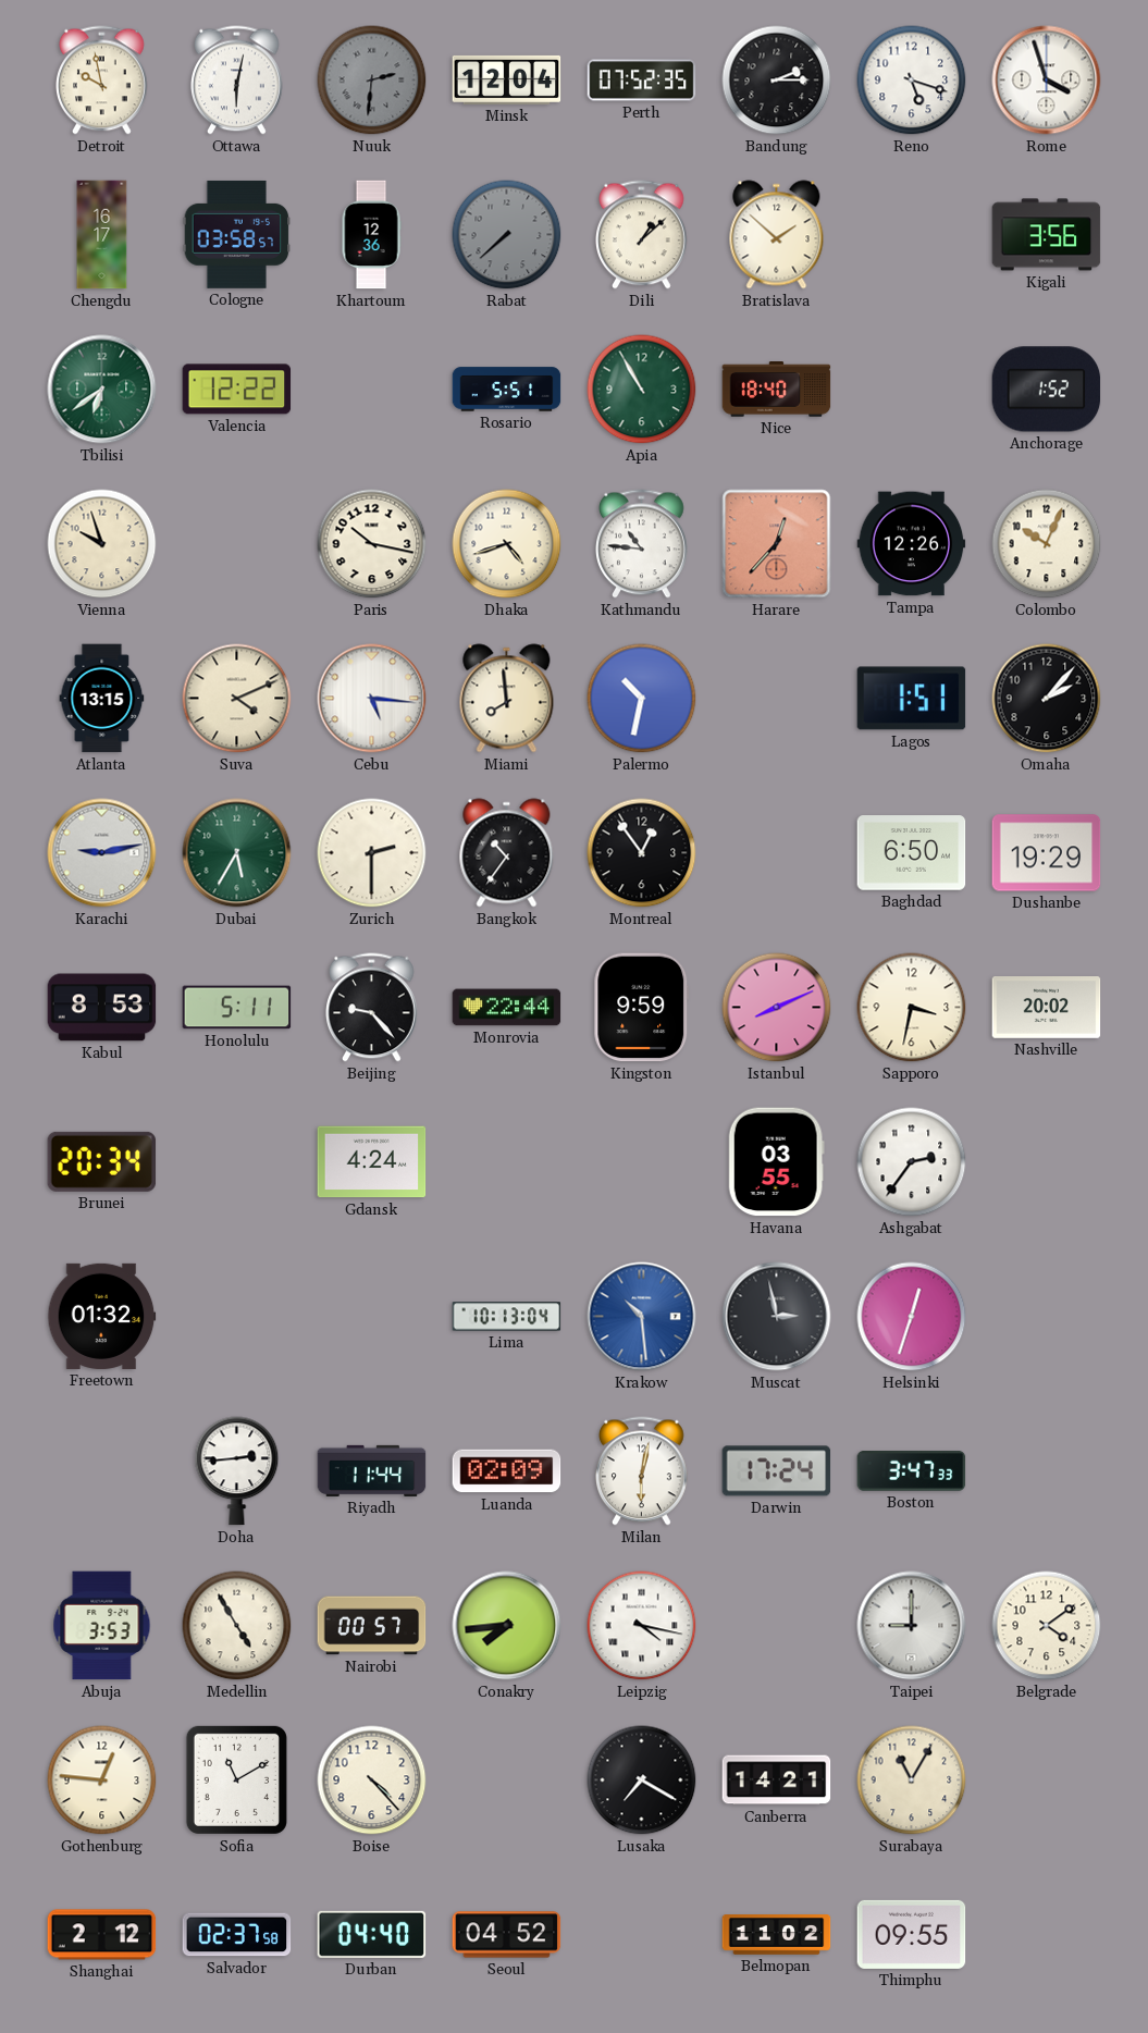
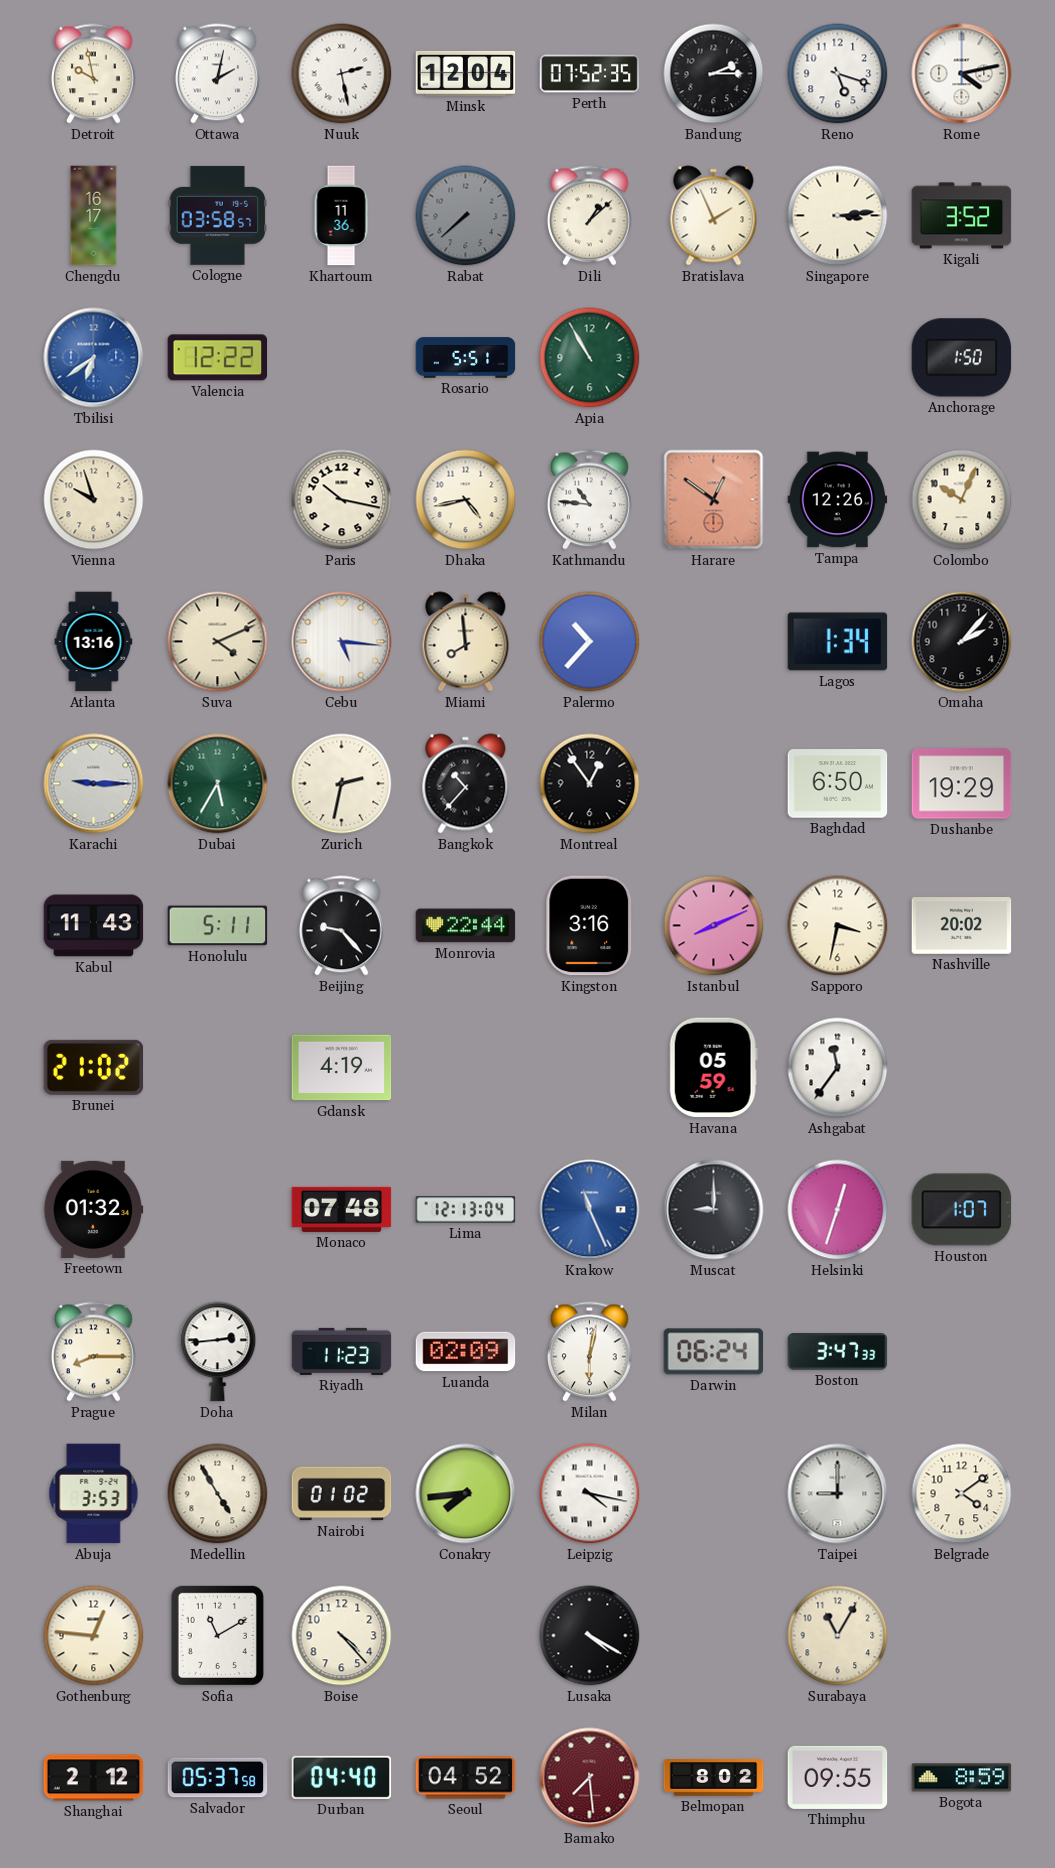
Ottawa: 6:02 -> 2:02
Nuuk: 2:31 -> 2:28
Nuuk dial: grey -> white
Rome: 3:57 -> 4:13
Khartoum: 12:36 -> 11:36
Bratislava: 1:52 -> 1:56
Singapore: none -> 3:14
Kigali: 3:56 -> 3:52
Tbilisi dial: green -> blue
Nice: 18:40 -> none
Anchorage: 1:52 -> 1:50
Dhaka: 4:42 -> 4:43
Harare: 12:37 -> 12:51
Atlanta: 13:15 -> 13:16
Palermo: 10:32 -> 10:37
Lagos: 1:51 -> 1:34
Karachi: 9:13 -> 9:15
Zurich: 2:30 -> 2:32
Bangkok: 10:36 -> 10:37
Kabul: 8:53 -> 11:43
Kingston: 9:59 -> 3:16
Brunei: 20:34 -> 21:02
Gdansk: 4:24 -> 4:19
Havana: 03:55 -> 05:59
Ashgabat: 2:36 -> 11:36
Monaco: none -> 07:48
Lima: 10:13 -> 12:13
Krakow: 10:29 -> 11:26
Muscat: 2:58 -> 9:00
Houston: none -> 1:07
Prague: none -> 8:15
Riyadh: 11:44 -> 11:23
Darwin: 17:24 -> 06:24
Nairobi: 00:57 -> 01:02
Lusaka: 7:20 -> 4:20
Canberra: 14:21 -> none
Salvador: 02:37 -> 05:37
Bamako: none -> 7:29
Belmopan: 11:02 -> 8:02
Bogota: none -> 8:59
